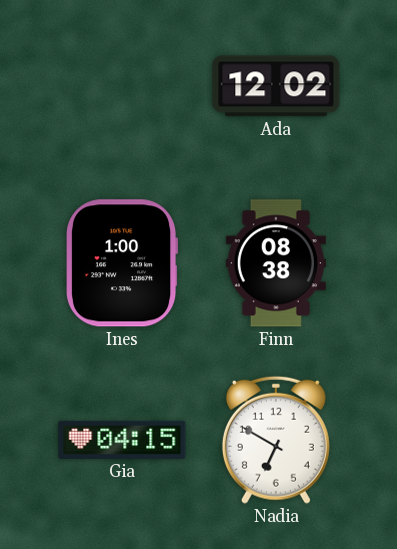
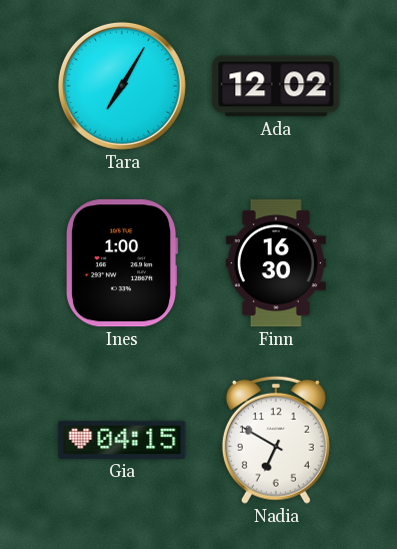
Tara: none -> 7:05
Finn: 08:38 -> 16:30
